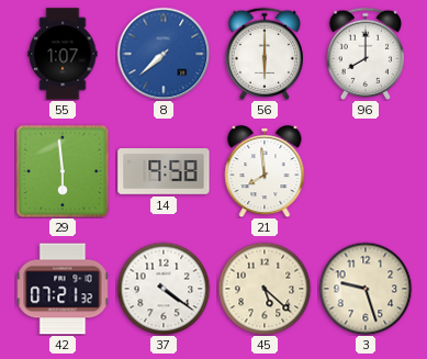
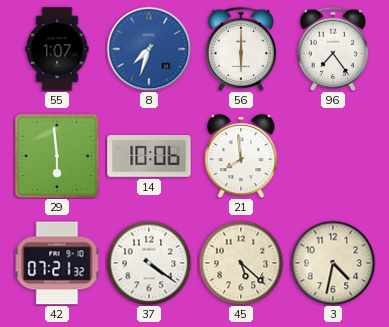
8: 7:38 -> 7:33
96: 8:00 -> 7:24
14: 9:58 -> 10:06
3: 9:27 -> 4:32
